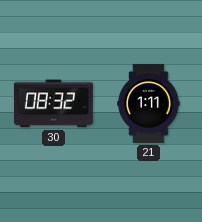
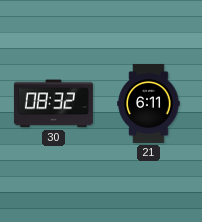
21: 1:11 -> 6:11
